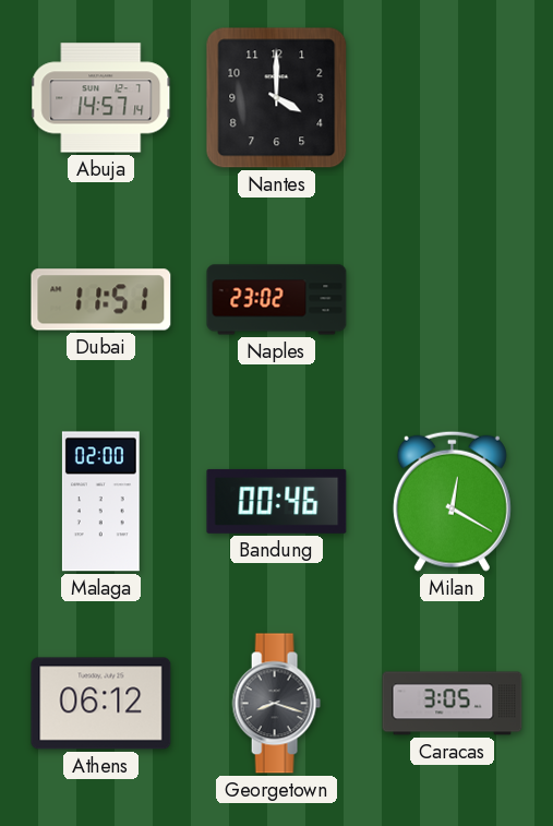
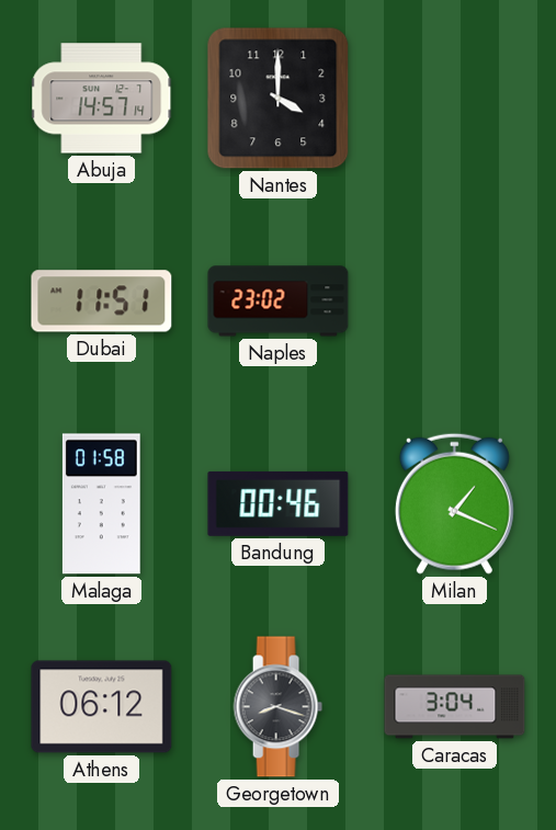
Malaga: 02:00 -> 01:58
Milan: 12:20 -> 1:19
Caracas: 3:05 -> 3:04
